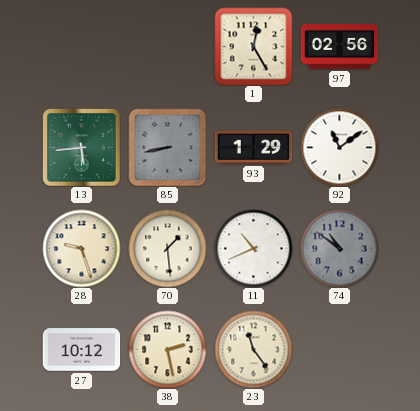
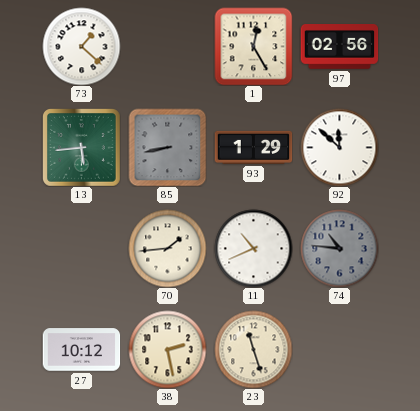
73: none -> 1:22
92: 11:09 -> 11:52
28: 9:27 -> none
70: 1:29 -> 1:44
74: 10:51 -> 10:46
23: 11:24 -> 11:27
